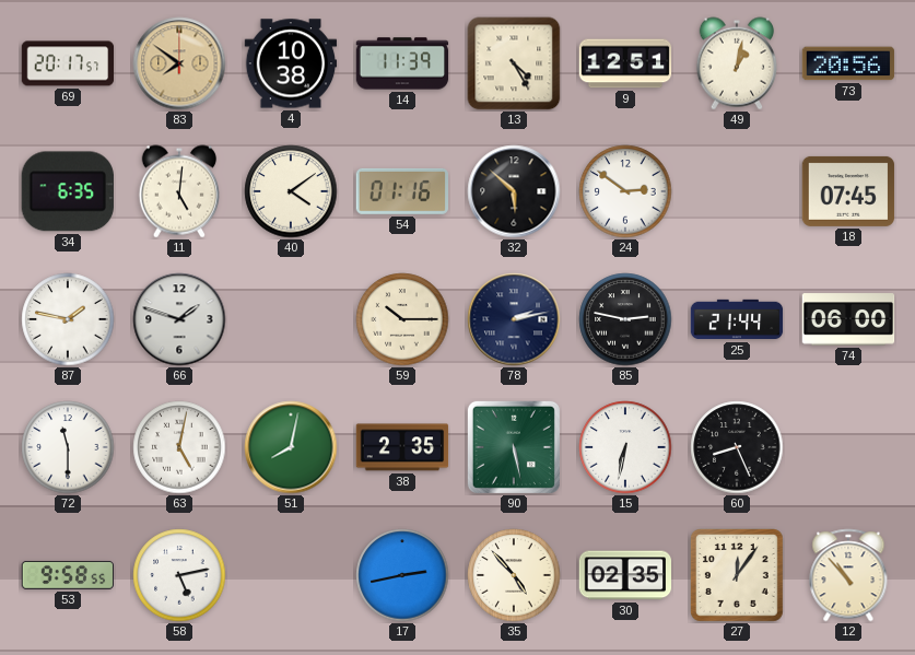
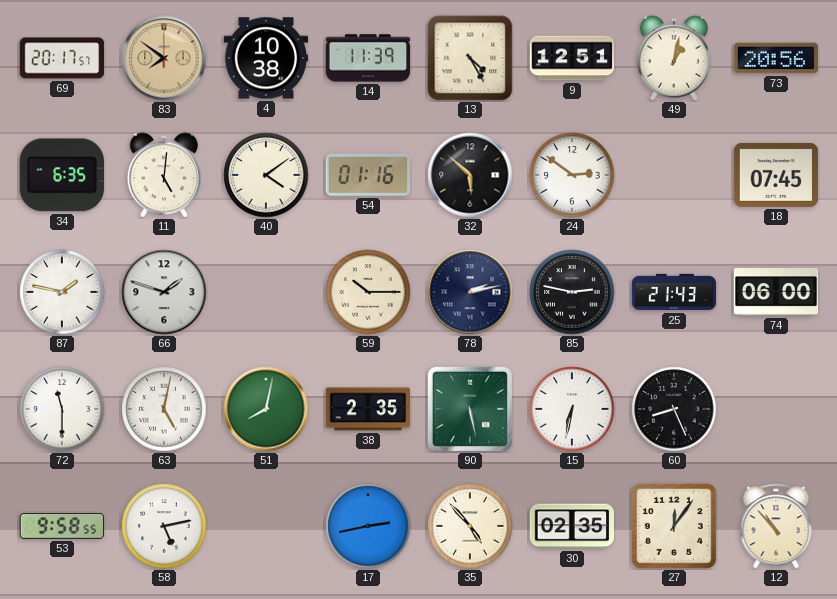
25: 21:44 -> 21:43
